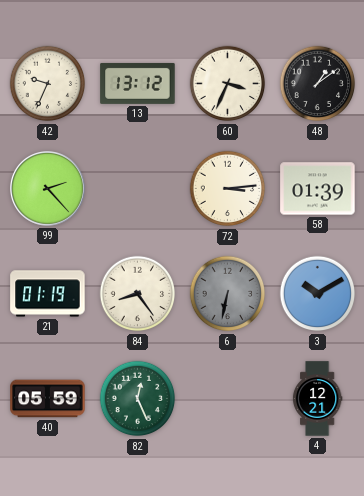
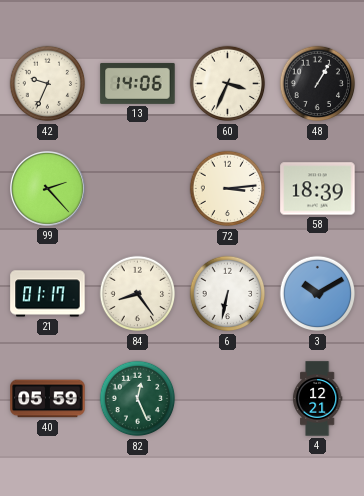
13: 13:12 -> 14:06
48: 1:09 -> 1:05
58: 01:39 -> 18:39
21: 01:19 -> 01:17
6 dial: grey -> white
